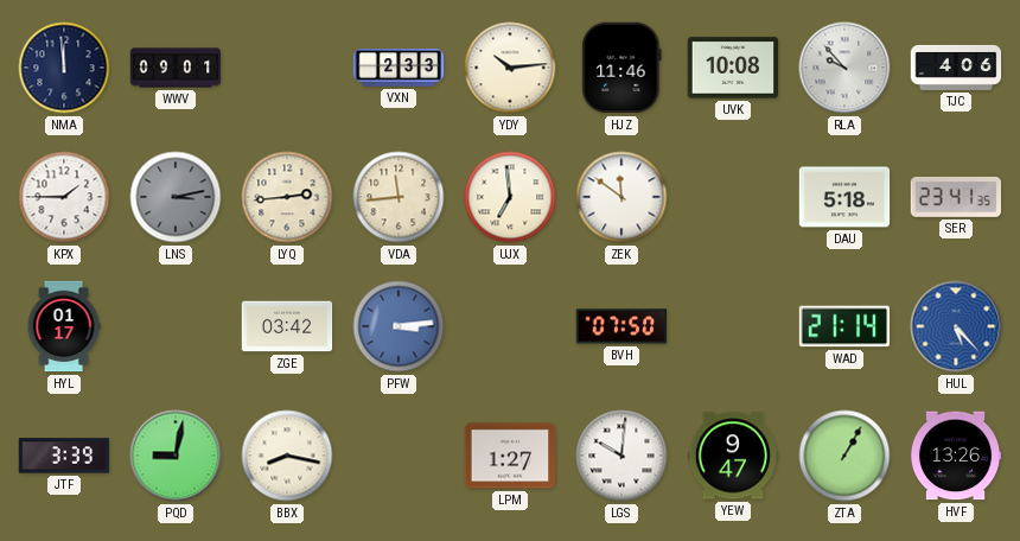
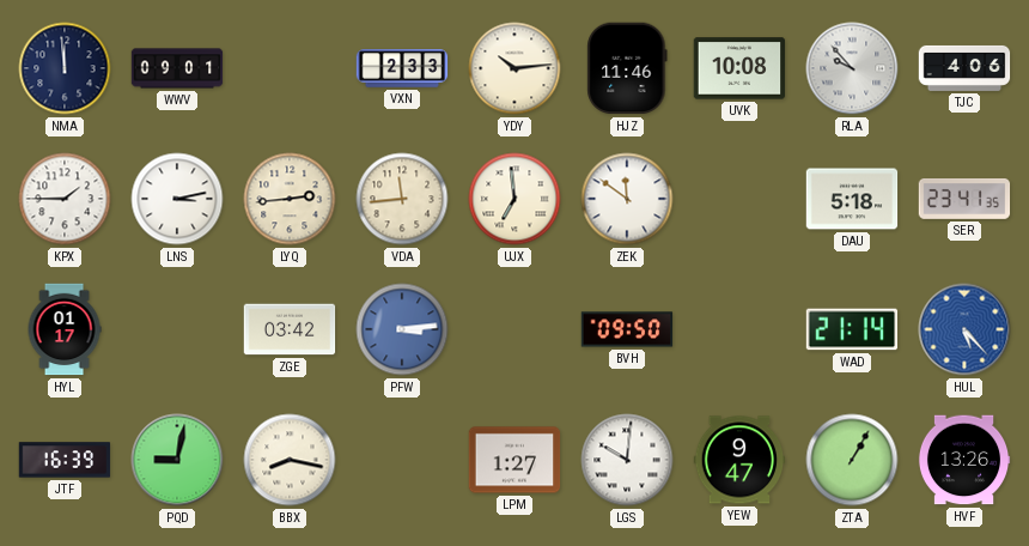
LNS dial: grey -> white
BVH: 07:50 -> 09:50
JTF: 3:39 -> 16:39
